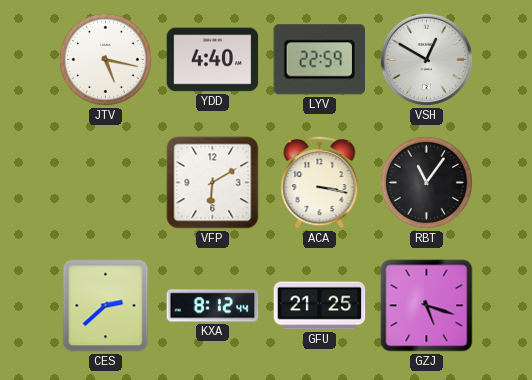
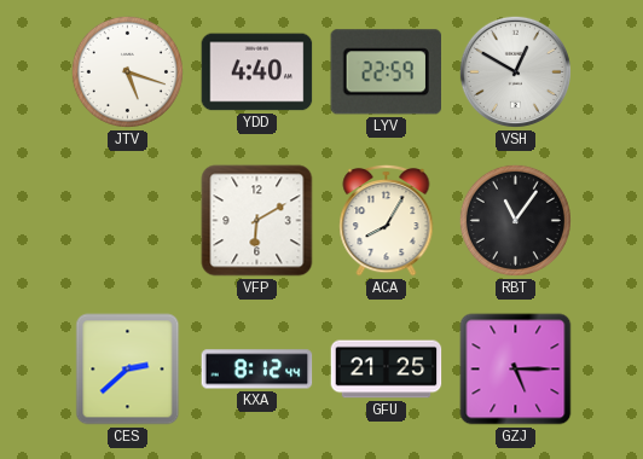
JTV: 5:17 -> 5:18
ACA: 3:17 -> 8:05
GZJ: 5:18 -> 5:15
